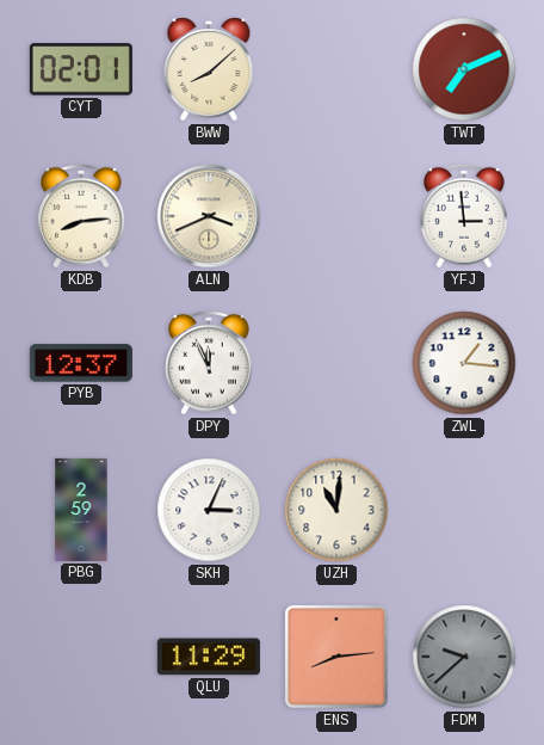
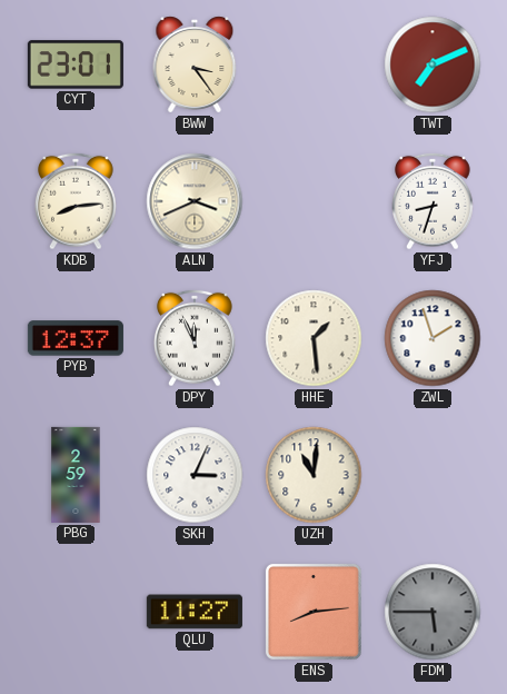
CYT: 02:01 -> 23:01
BWW: 8:08 -> 3:24
YFJ: 2:59 -> 8:33
HHE: none -> 1:29
ZWL: 1:16 -> 1:57
QLU: 11:29 -> 11:27
FDM: 9:38 -> 5:45
